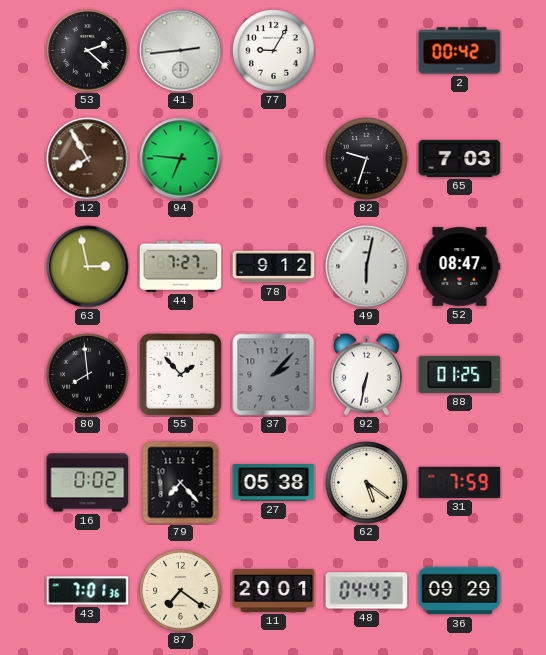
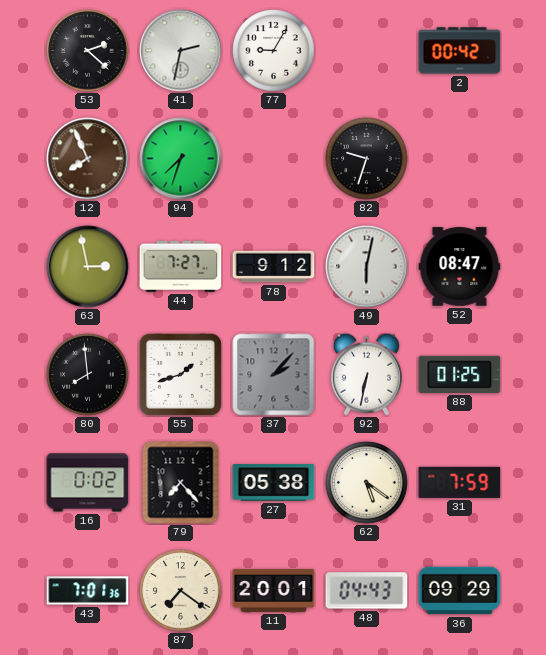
41: 2:44 -> 2:32
12: 7:55 -> 7:56
94: 6:46 -> 7:33
65: 7:03 -> none
55: 1:53 -> 1:42
